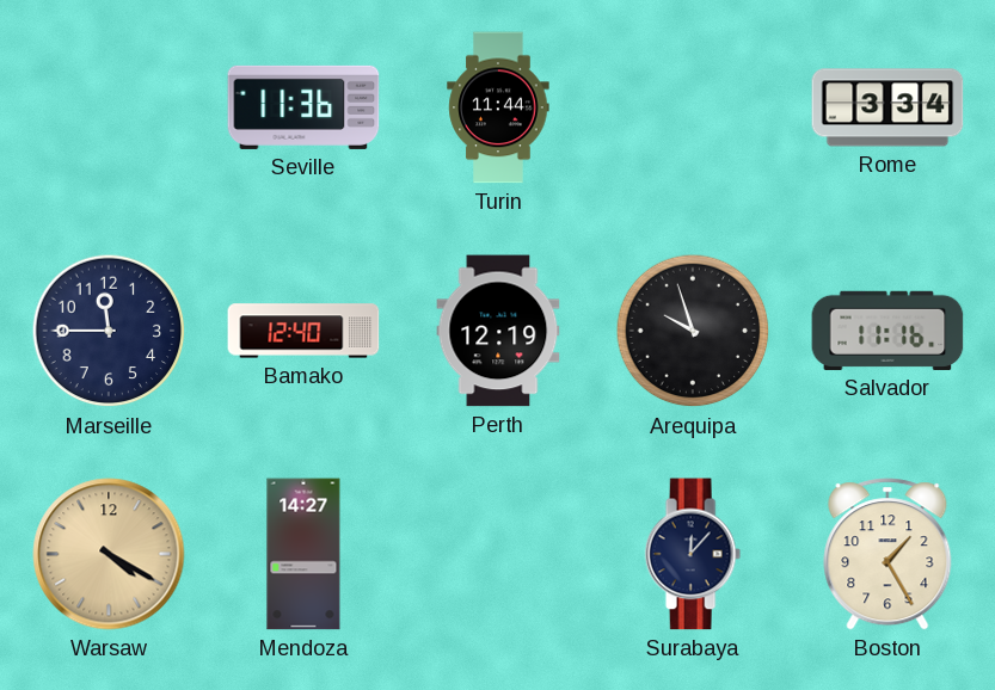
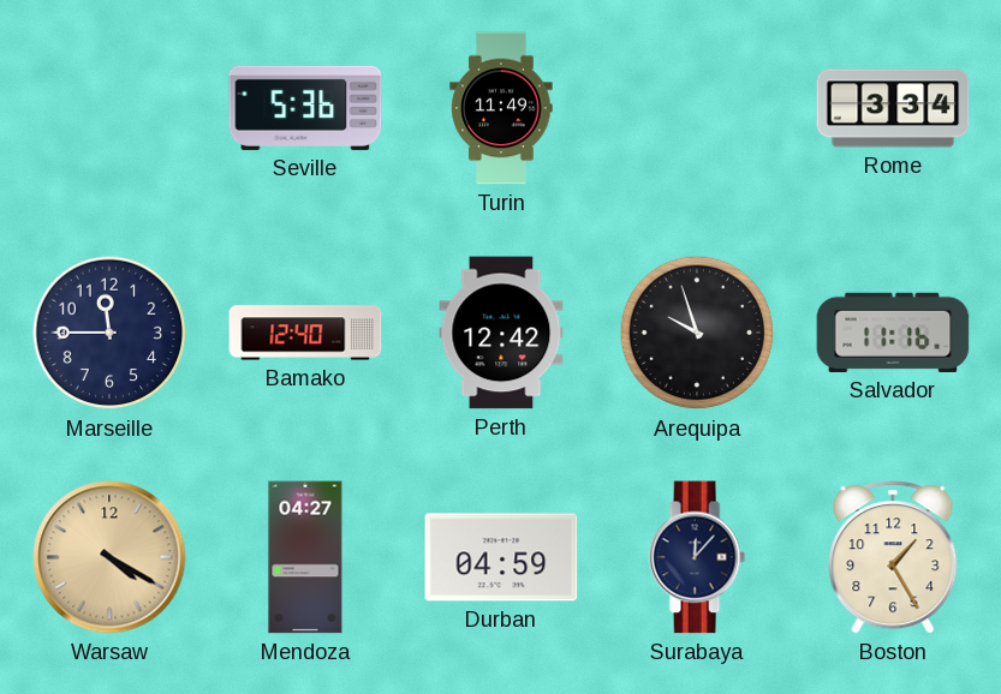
Seville: 11:36 -> 5:36
Turin: 11:44 -> 11:49
Perth: 12:19 -> 12:42
Mendoza: 14:27 -> 04:27
Durban: none -> 04:59
